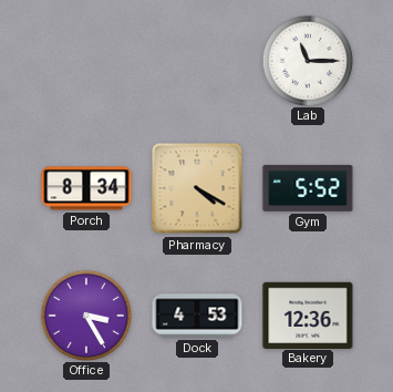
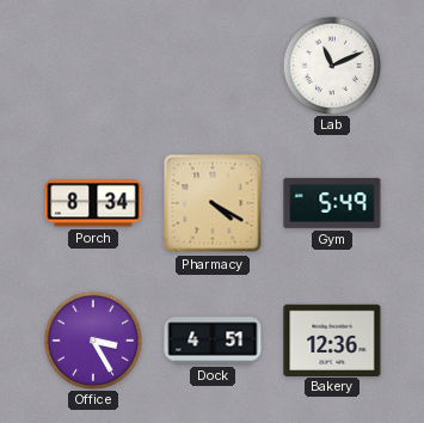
Lab: 11:15 -> 11:11
Gym: 5:52 -> 5:49
Dock: 4:53 -> 4:51
